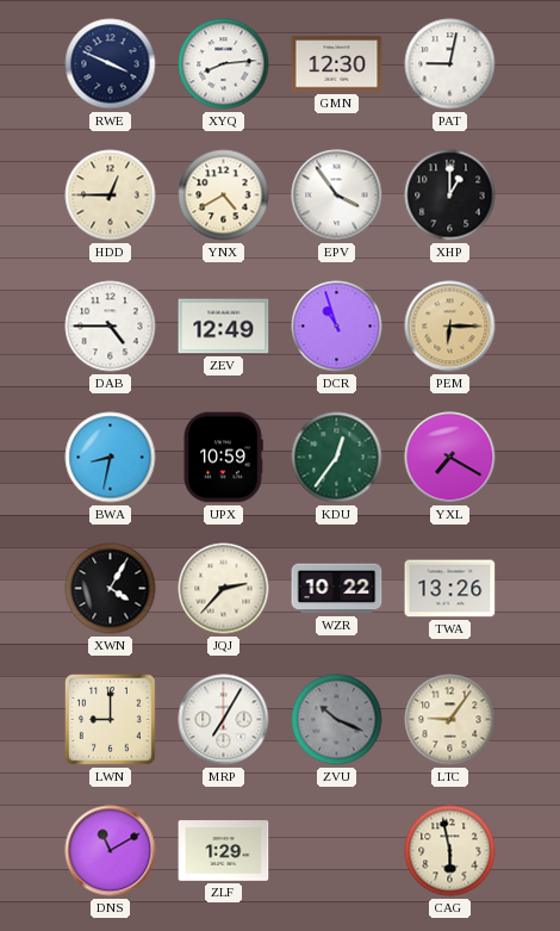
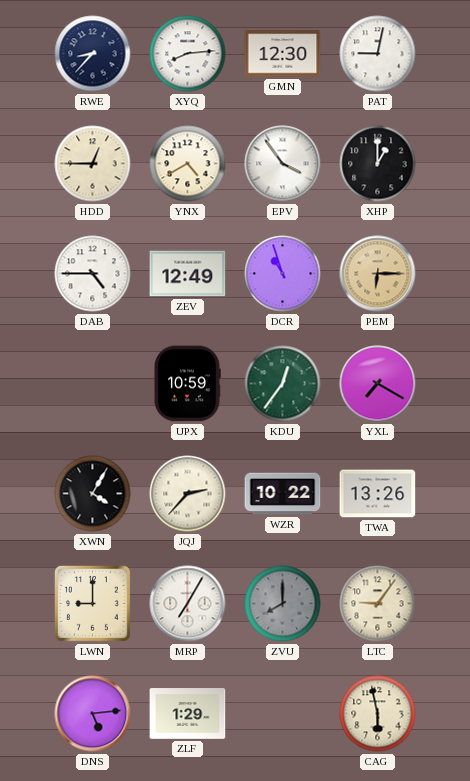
RWE: 3:49 -> 8:37
BWA: 8:32 -> none
ZVU: 10:19 -> 8:00
DNS: 11:10 -> 5:14
